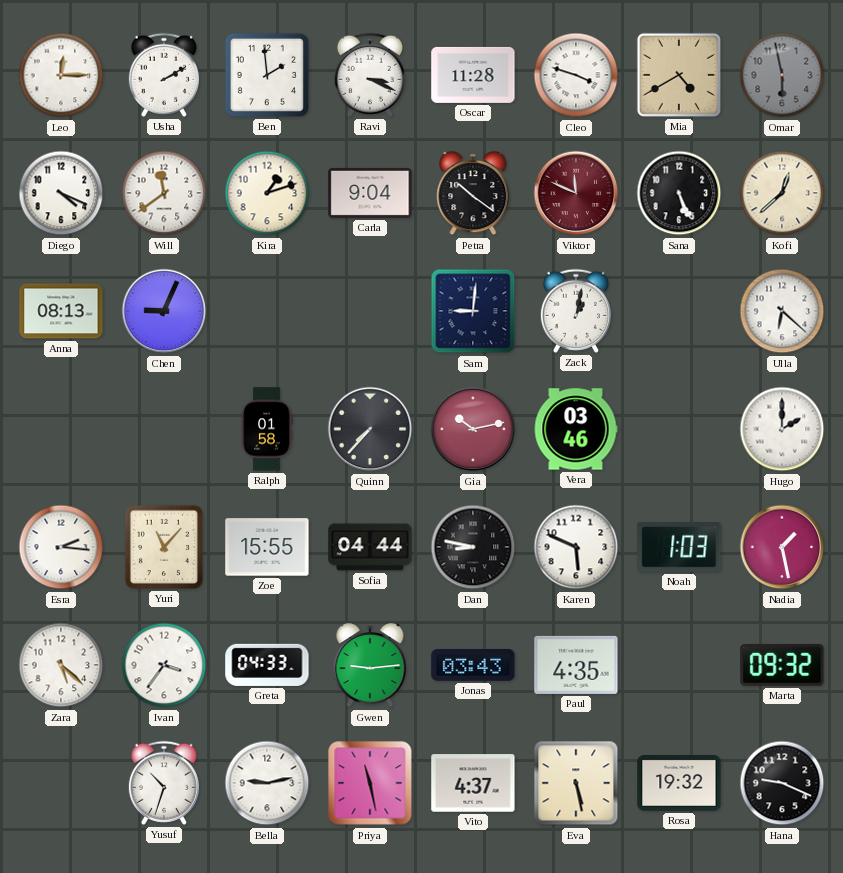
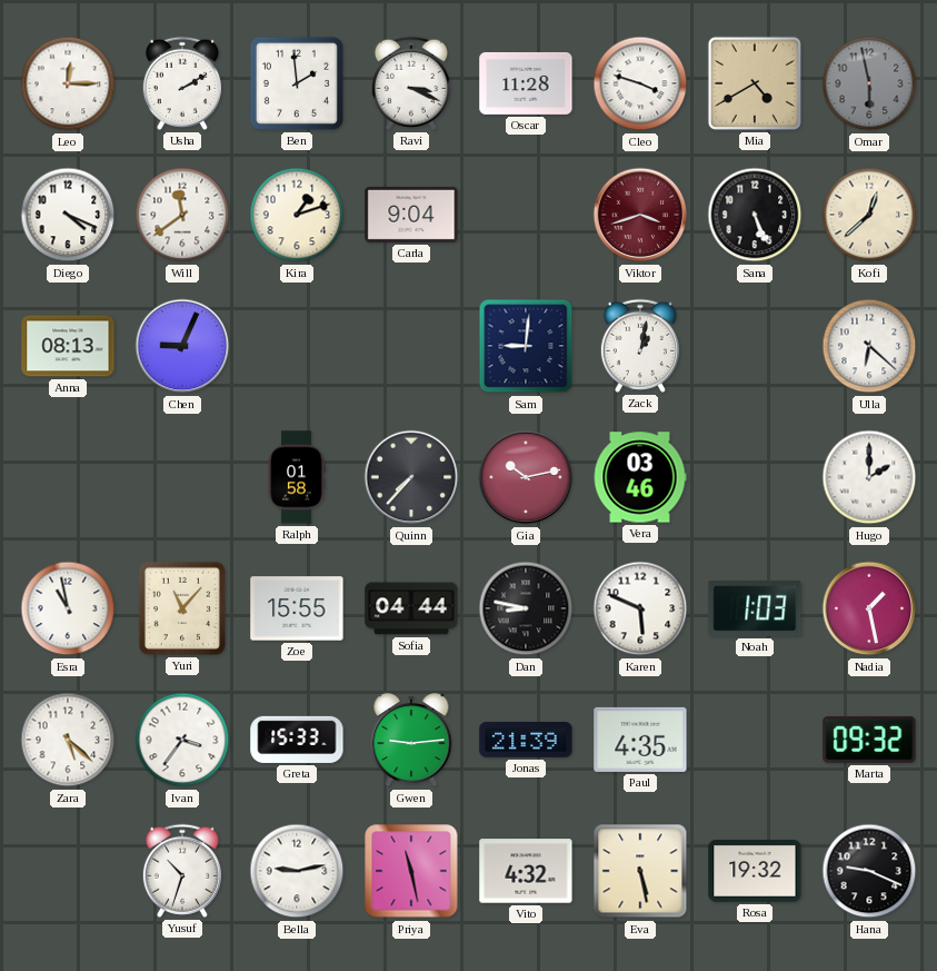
Petra: 10:21 -> none
Viktor: 11:49 -> 3:42
Esra: 2:16 -> 10:58
Greta: 04:33 -> 15:33
Jonas: 03:43 -> 21:39
Vito: 4:37 -> 4:32
